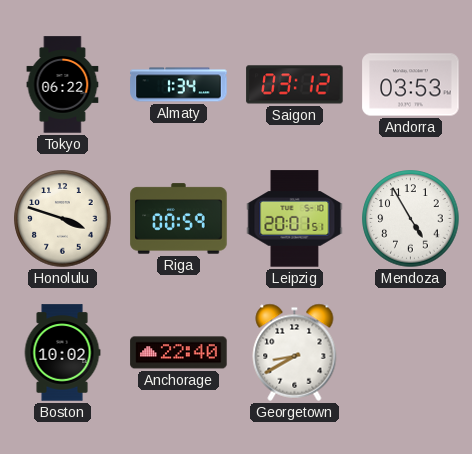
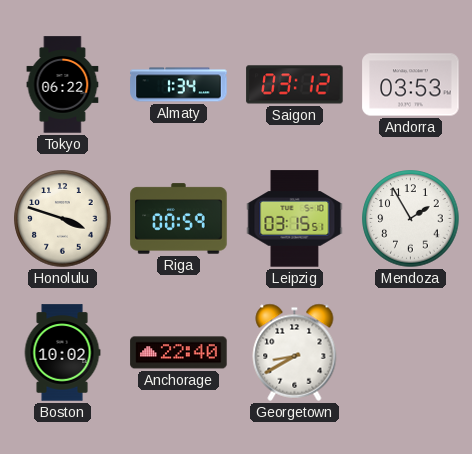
Leipzig: 20:01 -> 03:15
Mendoza: 4:55 -> 1:55
